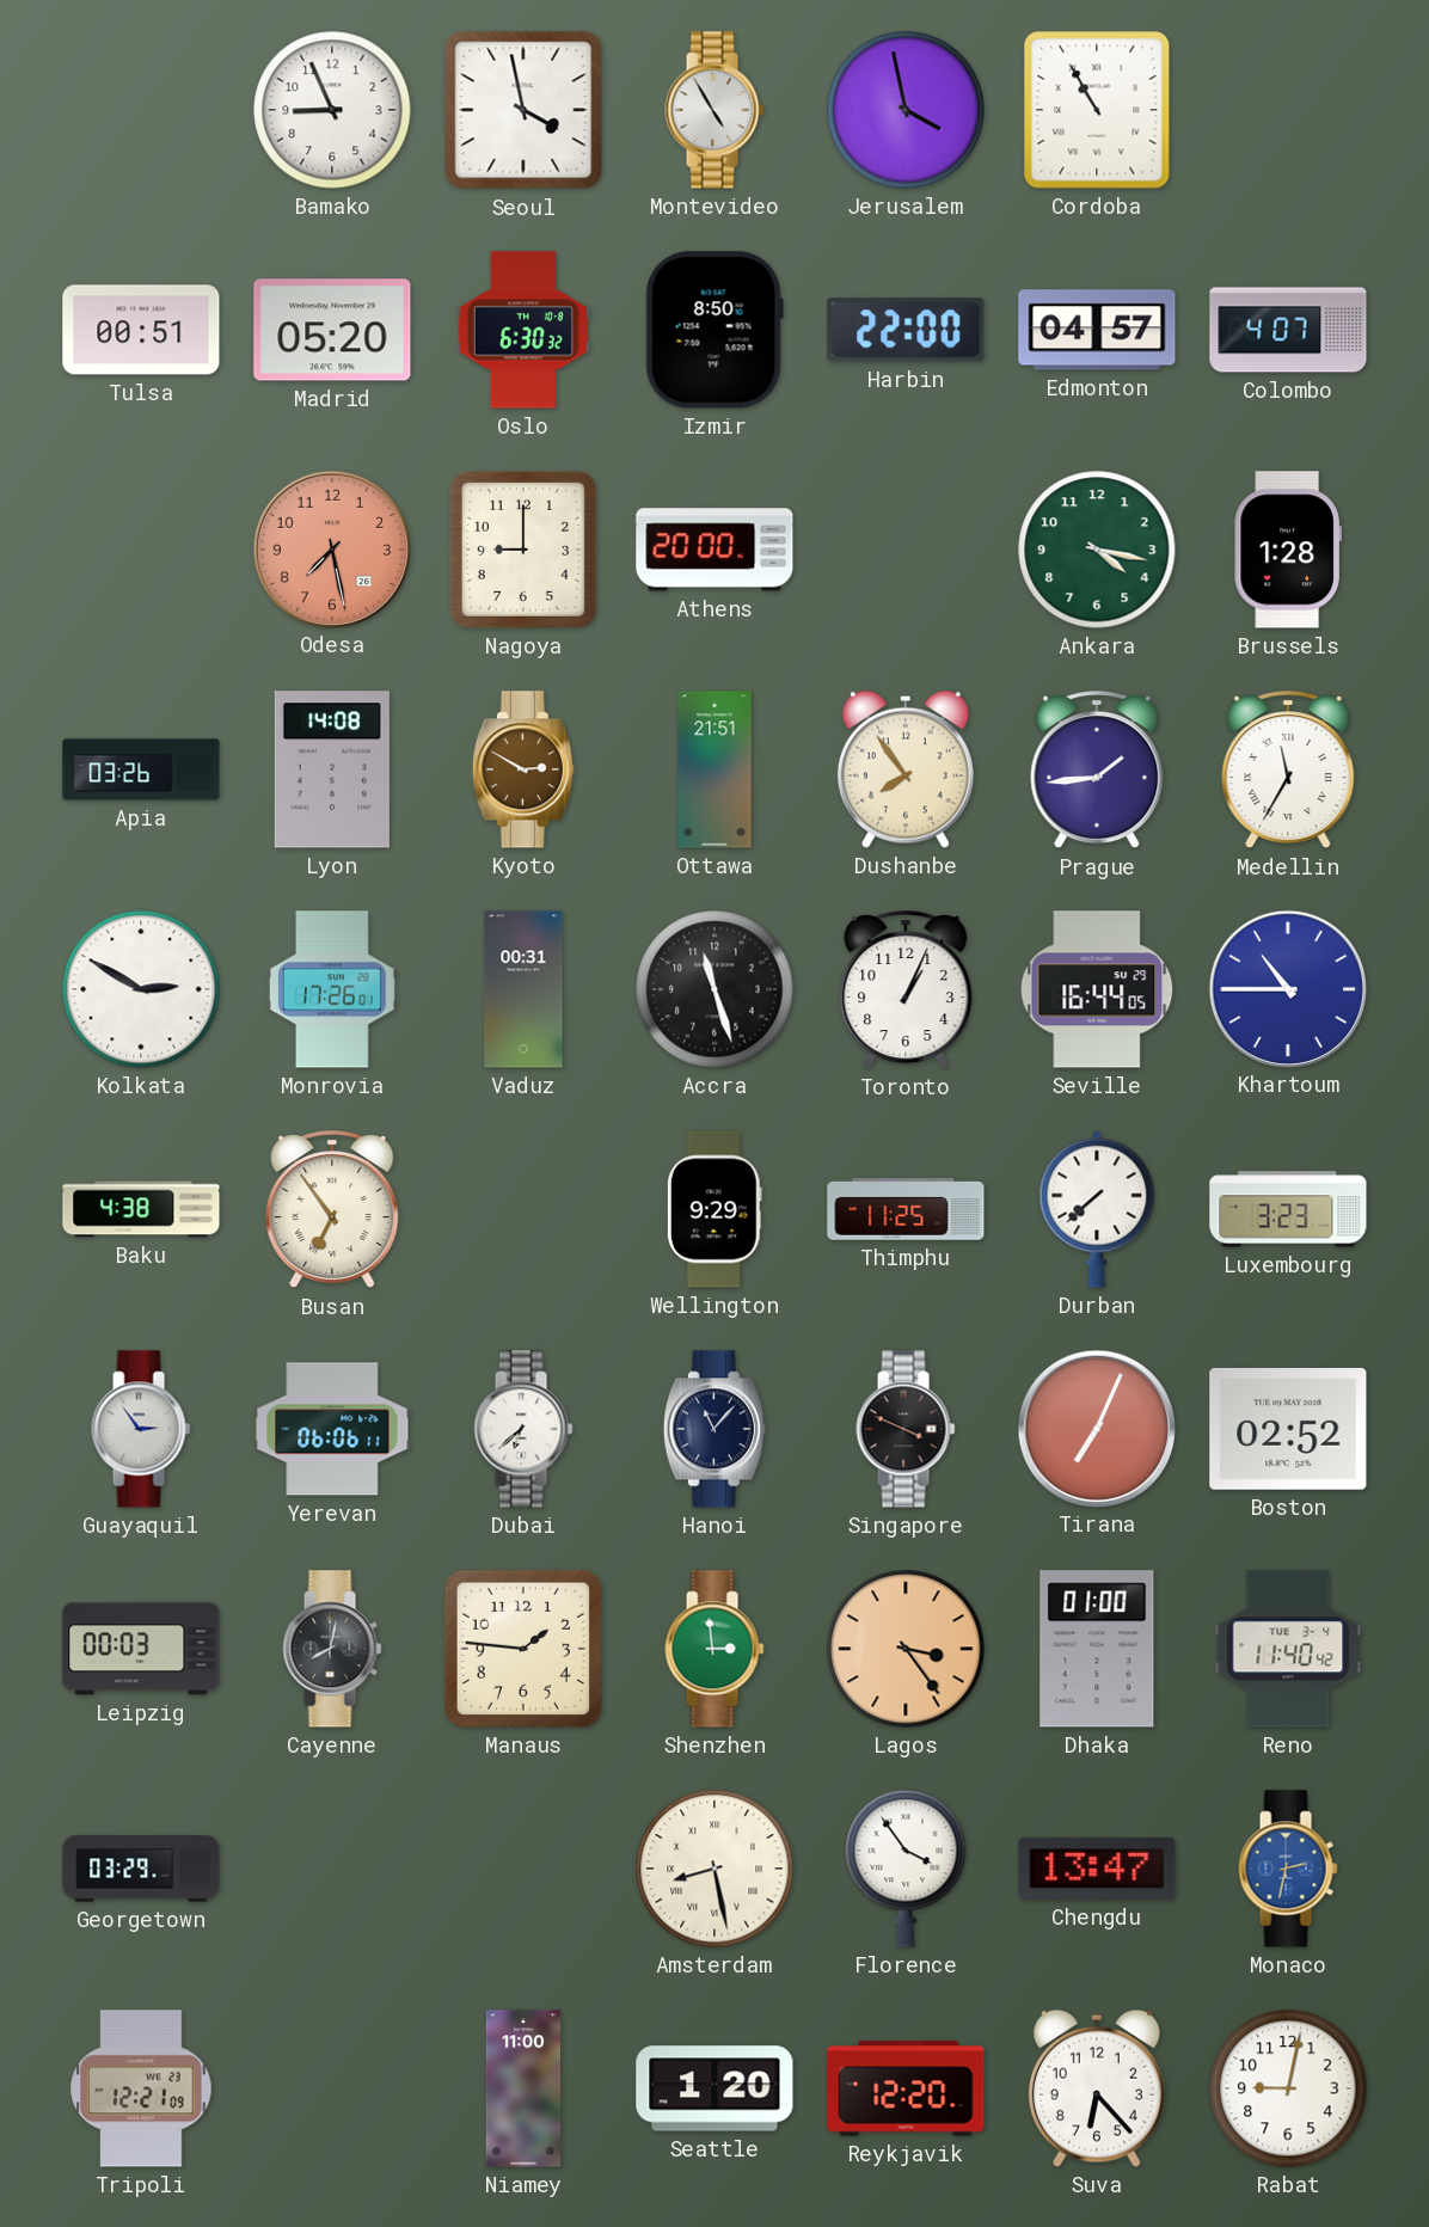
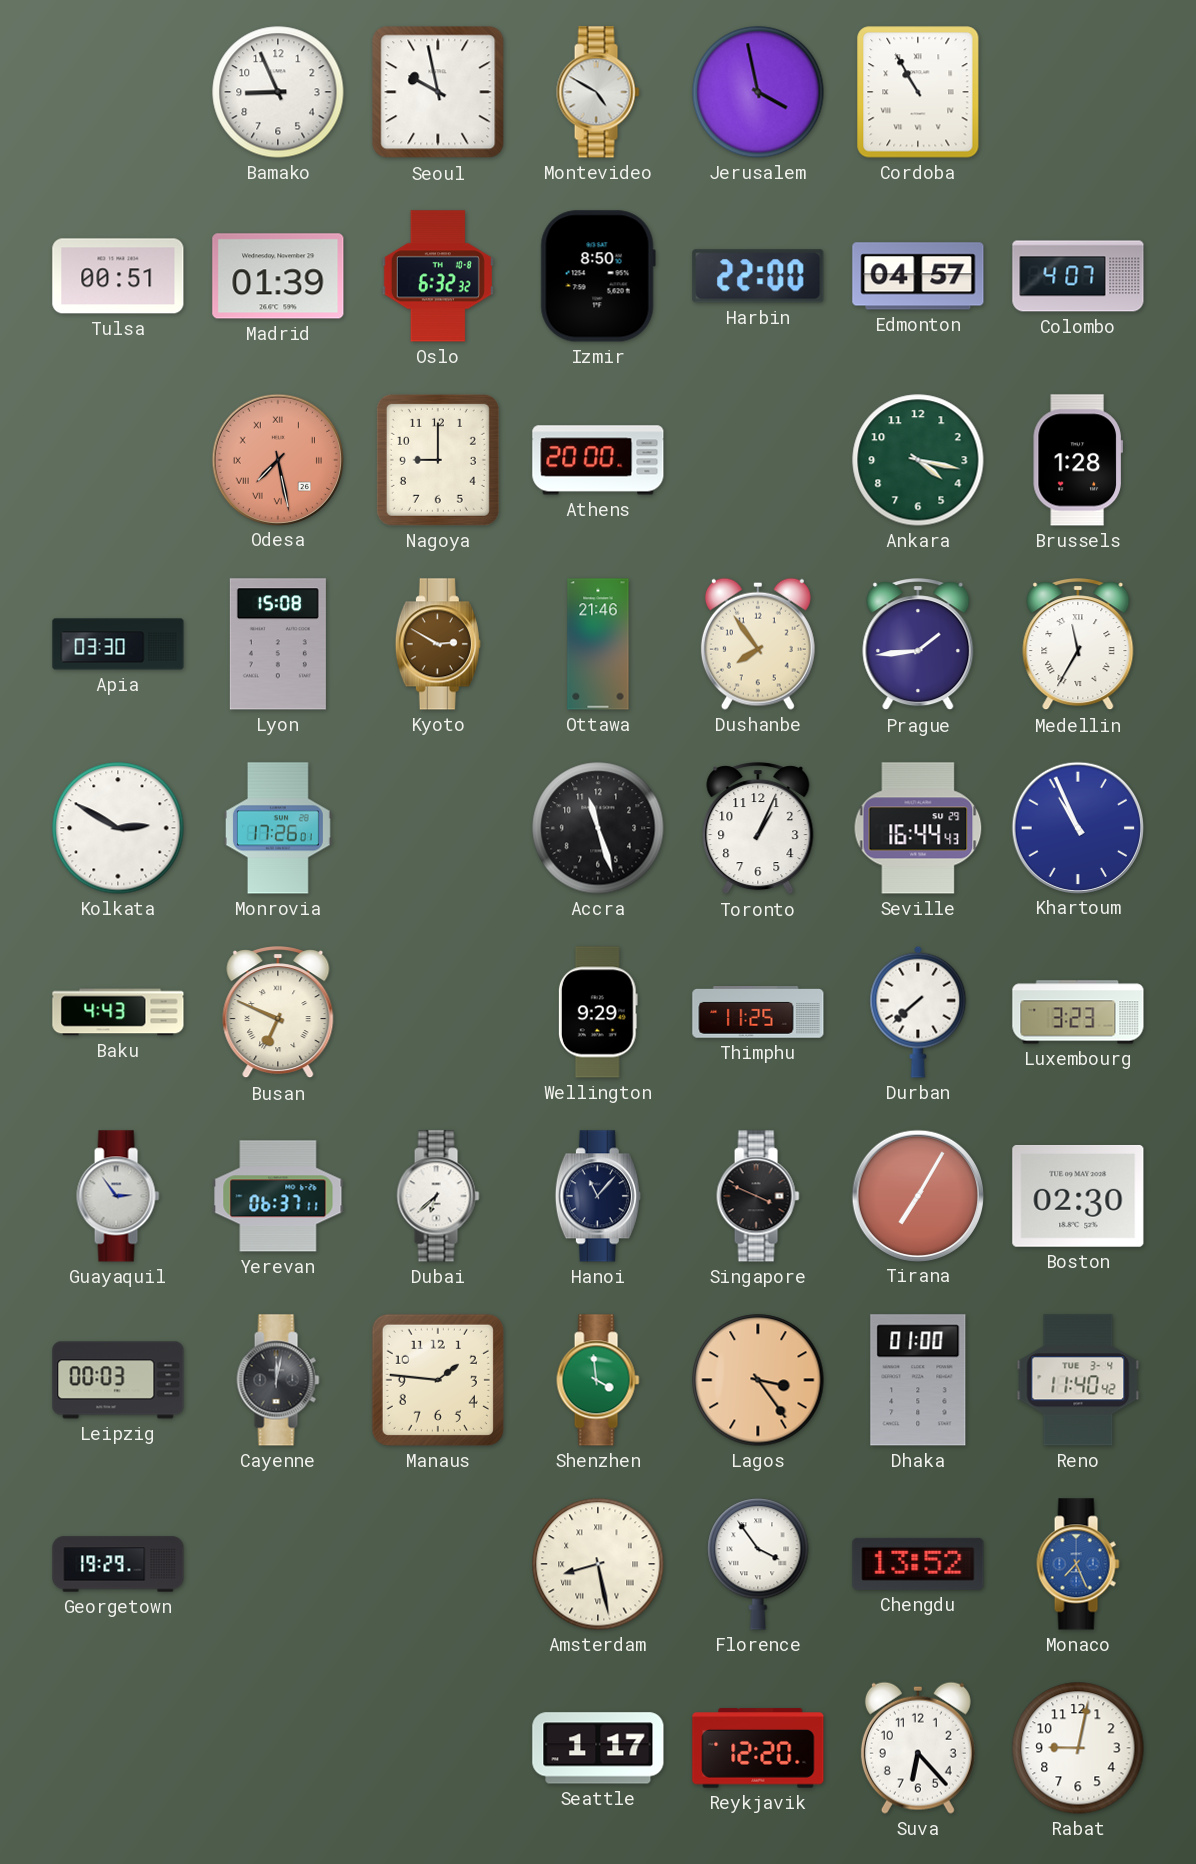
Seoul: 3:58 -> 9:58
Montevideo: 4:55 -> 4:50
Madrid: 05:20 -> 01:39
Oslo: 6:30 -> 6:32
Odesa numerals: Arabic -> Roman
Apia: 03:26 -> 03:30
Lyon: 14:08 -> 15:08
Ottawa: 21:51 -> 21:46
Vaduz: 00:31 -> none
Seville: 16:44:05 -> 16:44:43
Khartoum: 10:45 -> 10:56
Baku: 4:38 -> 4:43
Busan: 6:54 -> 6:49
Yerevan: 06:06 -> 06:37
Tirana: 7:04 -> 7:05
Boston: 02:52 -> 02:30
Cayenne: 8:02 -> 12:02
Shenzhen: 2:59 -> 3:59
Georgetown: 03:29 -> 19:29
Chengdu: 13:47 -> 13:52
Monaco: 2:32 -> 7:26
Tripoli: 12:21 -> none
Niamey: 11:00 -> none
Seattle: 1:20 -> 1:17
